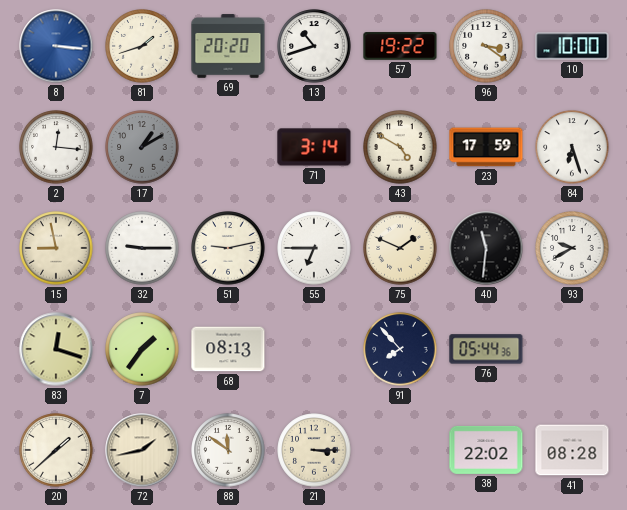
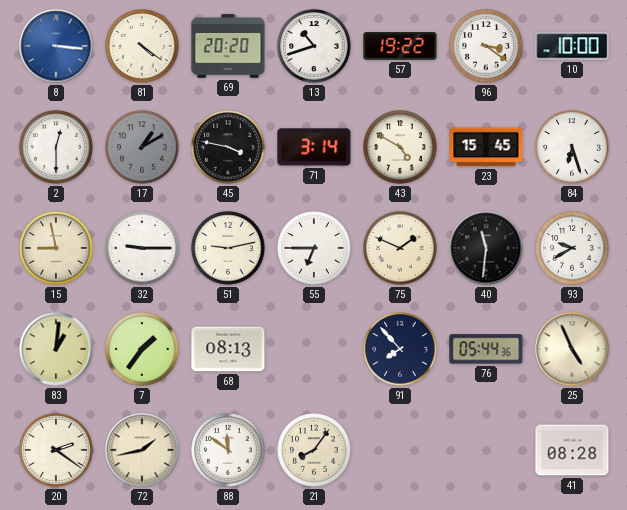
81: 1:42 -> 4:21
2: 12:16 -> 12:30
45: none -> 3:47
23: 17:59 -> 15:45
83: 12:18 -> 1:01
25: none -> 4:56
20: 1:38 -> 2:21
21: 3:15 -> 8:06
38: 22:02 -> none
